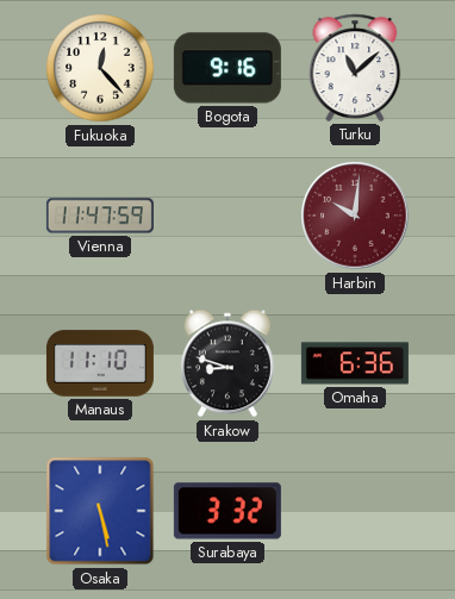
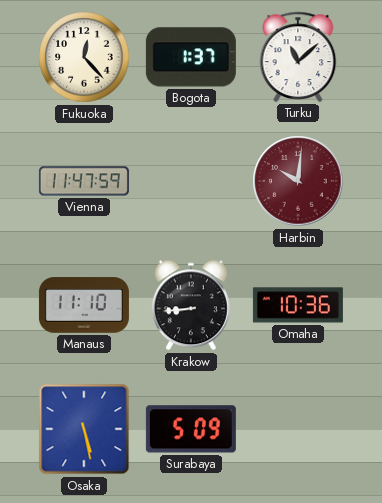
Bogota: 9:16 -> 1:37
Krakow: 8:48 -> 8:44
Omaha: 6:36 -> 10:36
Surabaya: 3:32 -> 5:09
